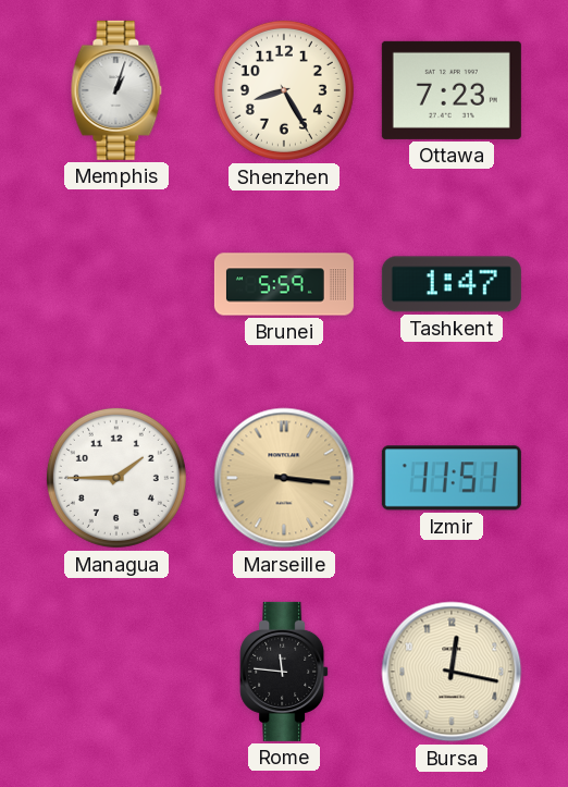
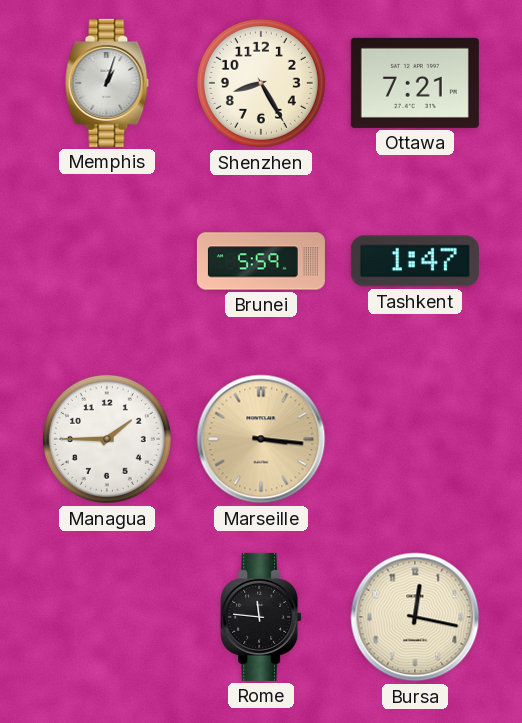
Ottawa: 7:23 -> 7:21
Izmir: 11:51 -> none
